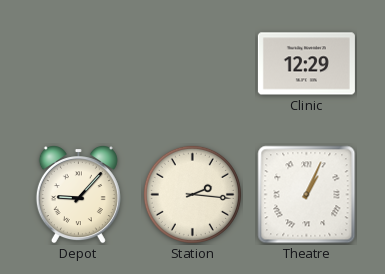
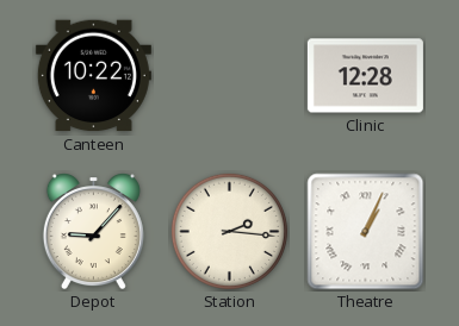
Canteen: none -> 10:22
Clinic: 12:29 -> 12:28
